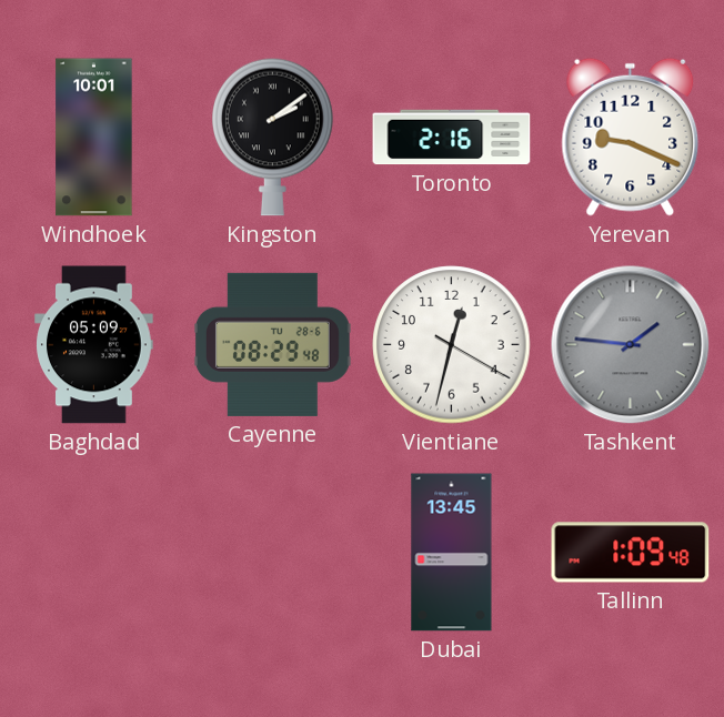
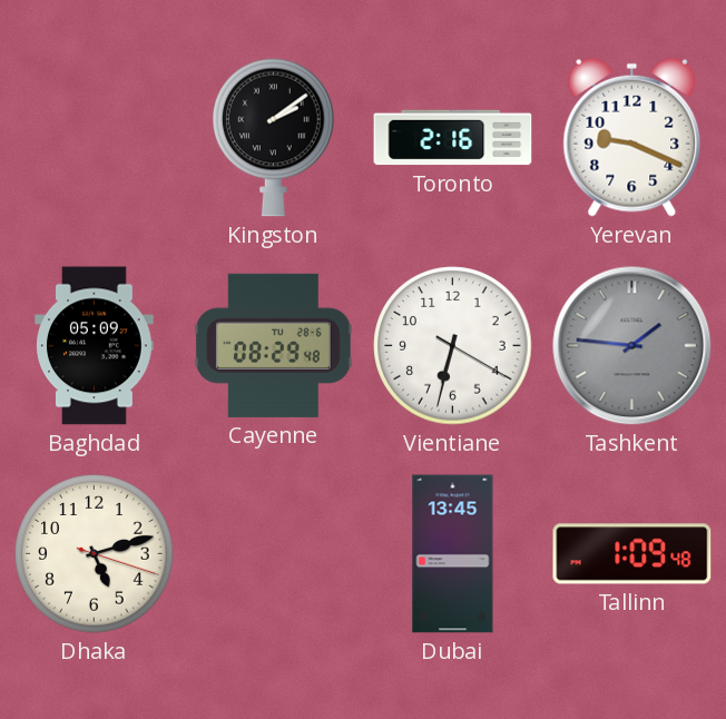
Windhoek: 10:01 -> none
Vientiane: 12:32 -> 6:32
Dhaka: none -> 5:12
